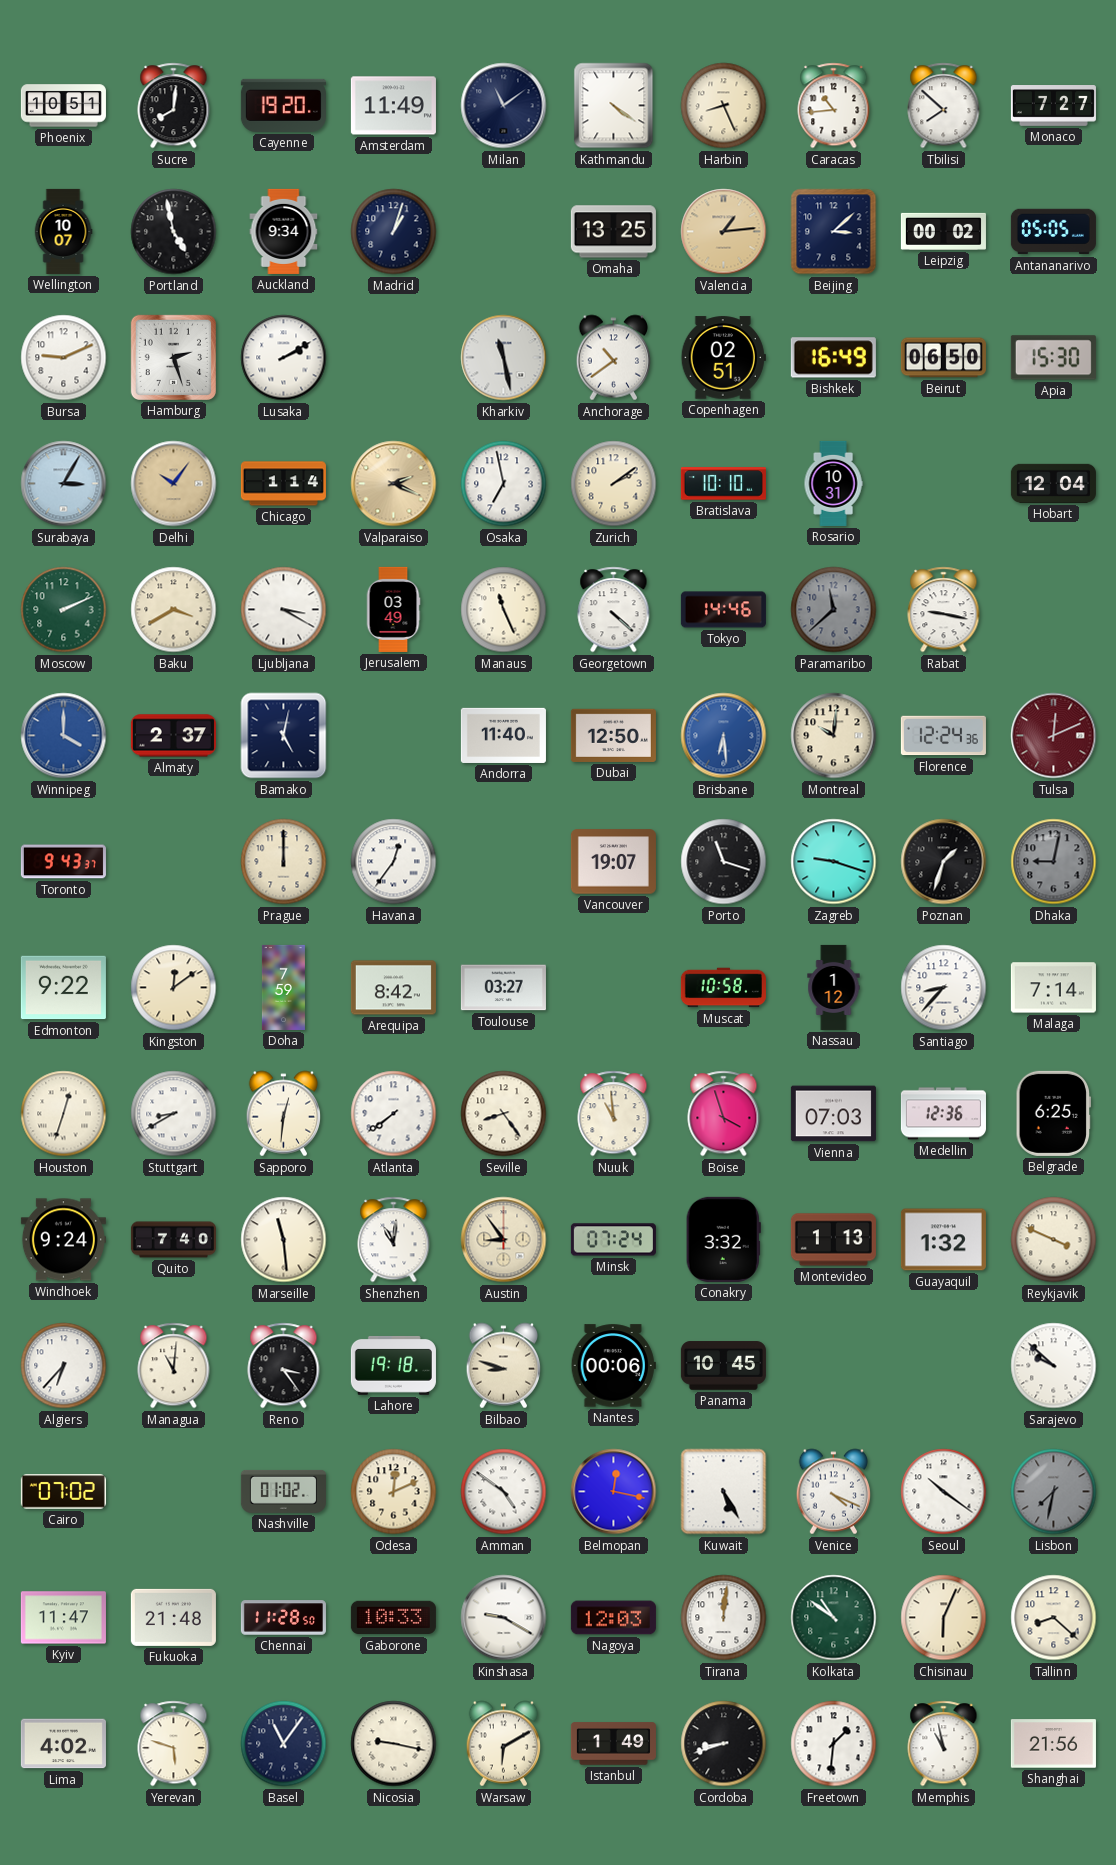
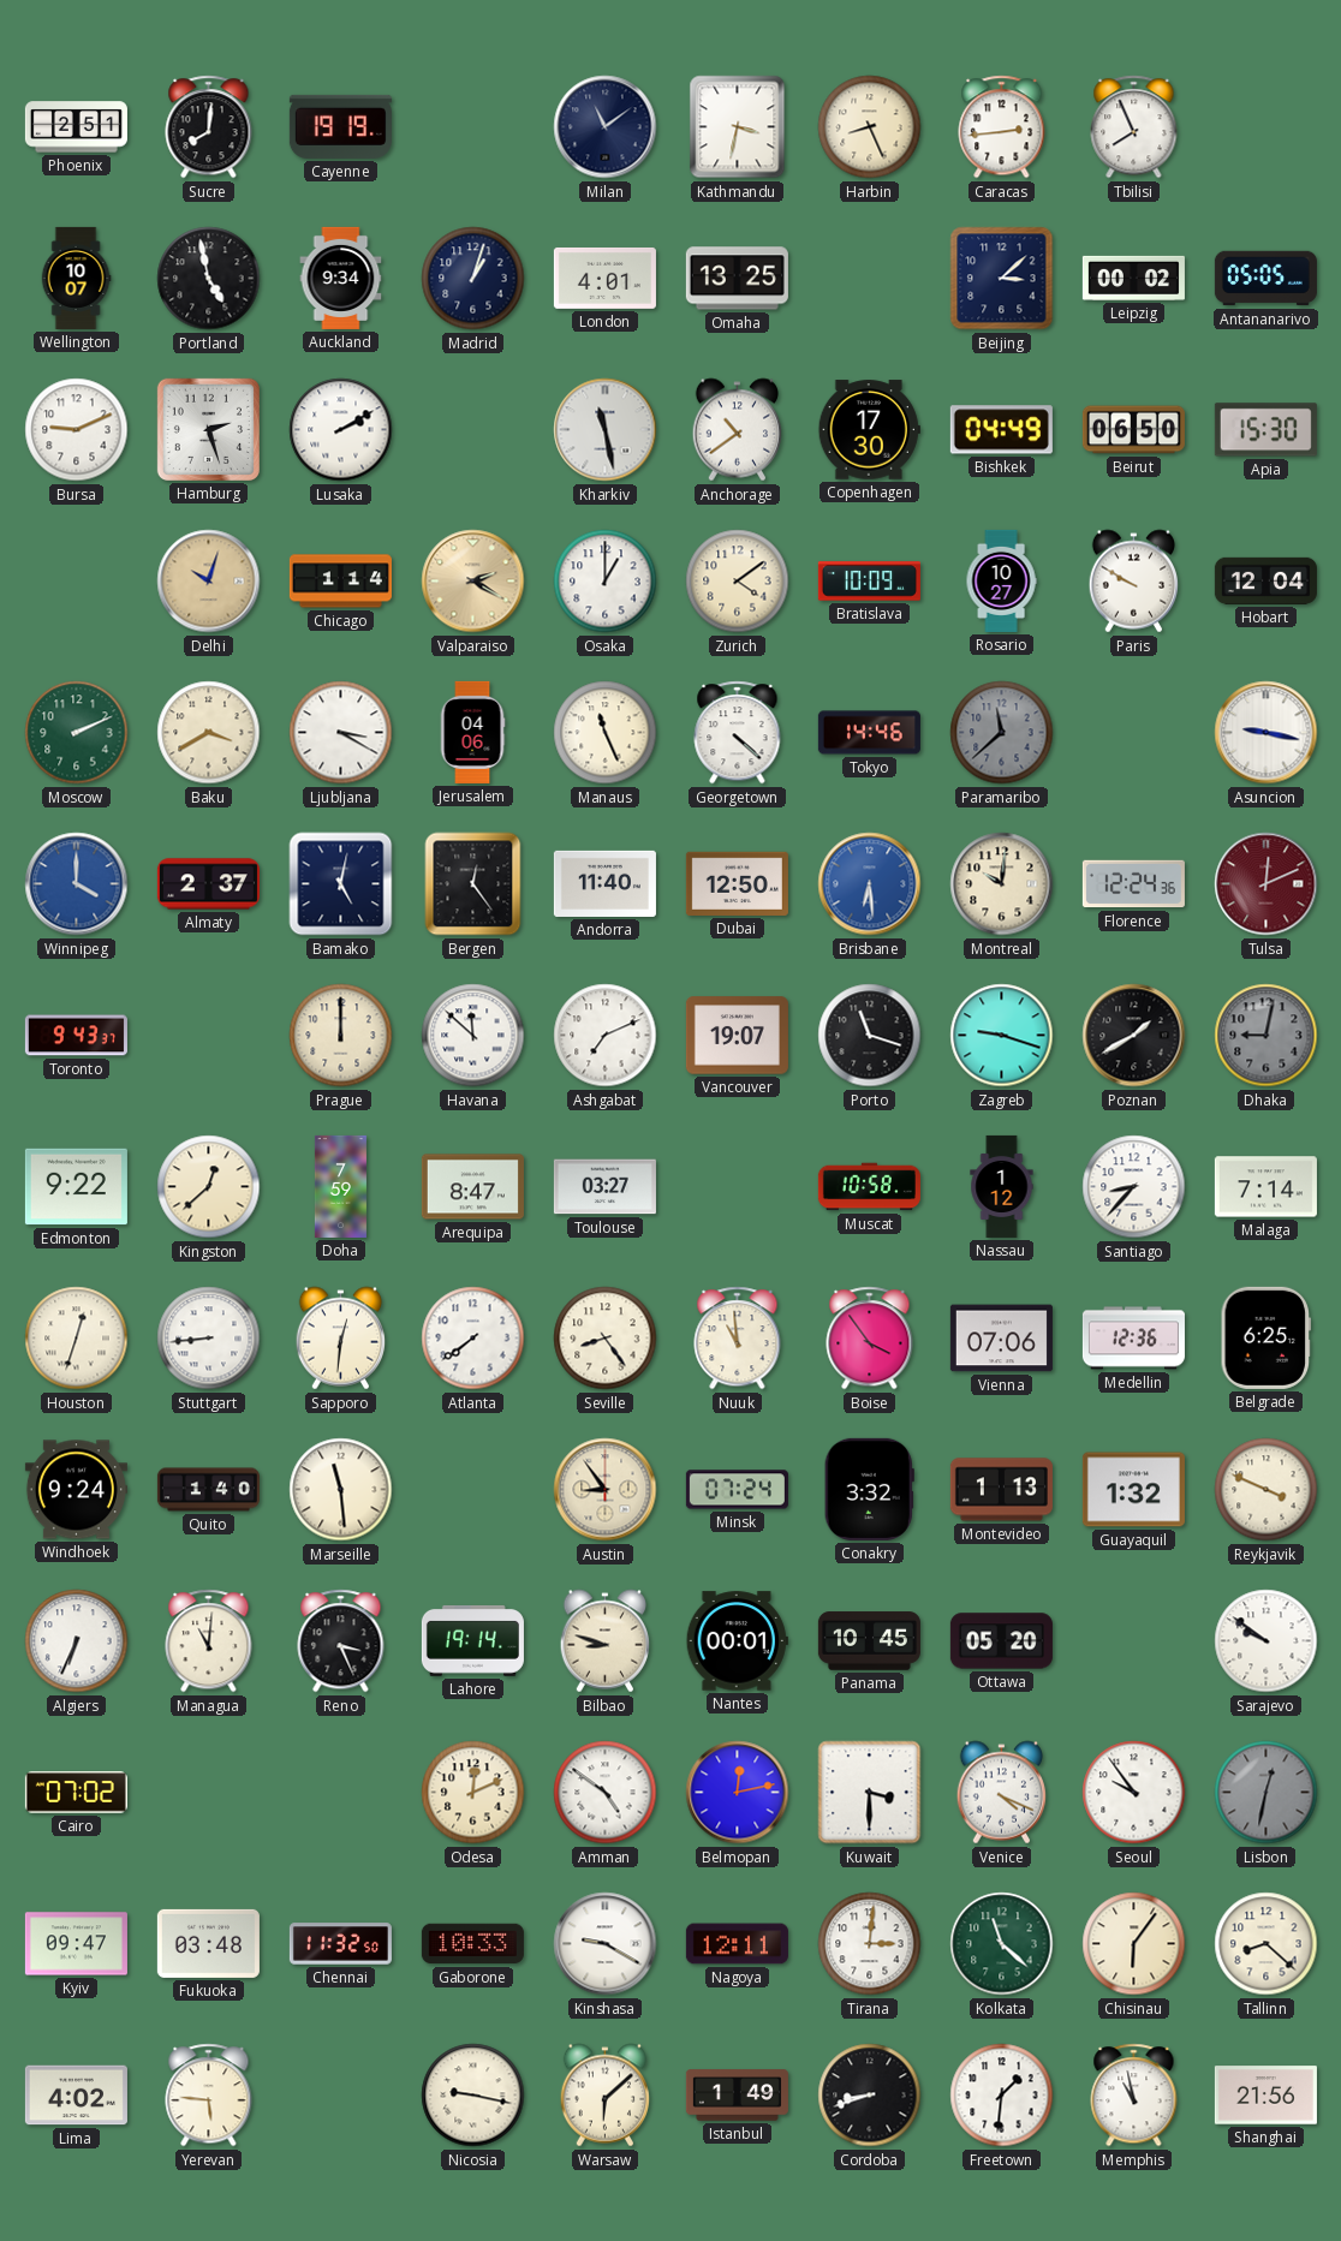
Phoenix: 10:51 -> 2:51
Cayenne: 19:20 -> 19:19
Amsterdam: 11:49 -> none
Kathmandu: 4:21 -> 3:32
Caracas: 10:44 -> 2:44
Tbilisi: 7:52 -> 7:56
Monaco: 7:27 -> none
London: none -> 4:01
Valencia: 1:14 -> none
Copenhagen: 02:51 -> 17:30
Bishkek: 16:49 -> 04:49
Surabaya: 3:05 -> none
Delhi: 10:06 -> 10:03
Valparaiso: 2:19 -> 2:20
Osaka: 6:58 -> 1:00
Zurich: 2:09 -> 4:09
Bratislava: 10:10 -> 10:09
Rosario: 10:31 -> 10:27
Paris: none -> 9:50
Jerusalem: 03:49 -> 04:06
Rabat: 9:17 -> none
Asuncion: none -> 9:17
Bergen: none -> 12:24
Havana: 12:36 -> 11:52
Ashgabat: none -> 7:11
Poznan: 1:33 -> 1:40
Kingston: 12:09 -> 12:38
Arequipa: 8:42 -> 8:47
Stuttgart: 8:40 -> 8:44
Boise: 3:57 -> 3:54
Vienna: 07:03 -> 07:06
Quito: 7:40 -> 1:40
Shenzhen: 11:01 -> none
Algiers: 6:37 -> 6:34
Reno: 3:24 -> 3:26
Lahore: 19:18 -> 19:14
Nantes: 00:06 -> 00:01
Ottawa: none -> 05:20
Sarajevo: 9:52 -> 9:51
Nashville: 01:02 -> none
Belmopan: 12:17 -> 12:13
Kuwait: 5:25 -> 3:30
Seoul: 10:21 -> 9:54
Lisbon: 7:32 -> 12:32
Kyiv: 11:47 -> 09:47
Fukuoka: 21:48 -> 03:48
Chennai: 11:28 -> 11:32
Nagoya: 12:03 -> 12:11
Tirana: 12:01 -> 3:01
Kolkata: 10:51 -> 11:22
Chisinau: 6:04 -> 6:06
Yerevan: 5:48 -> 5:46
Basel: 11:06 -> none
Warsaw: 6:10 -> 6:08
